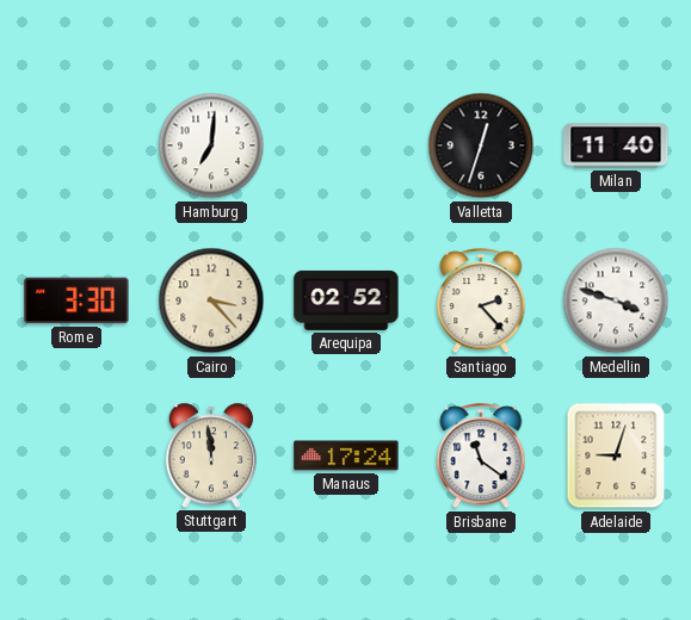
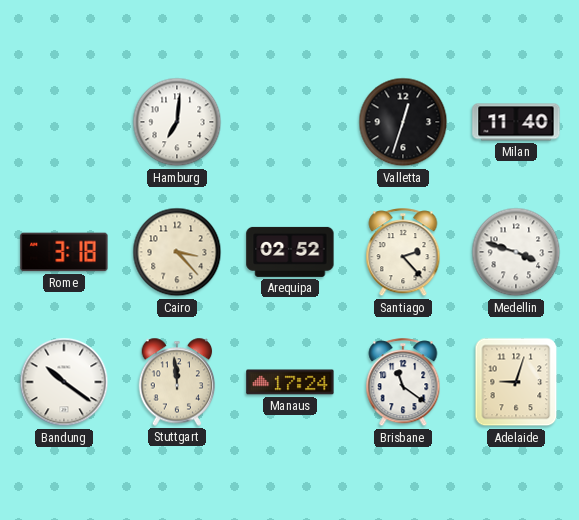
Rome: 3:30 -> 3:18
Bandung: none -> 10:21
